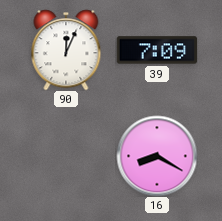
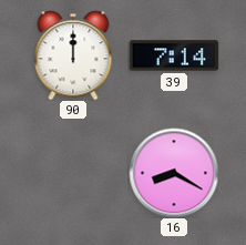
90: 12:04 -> 12:00
39: 7:09 -> 7:14
